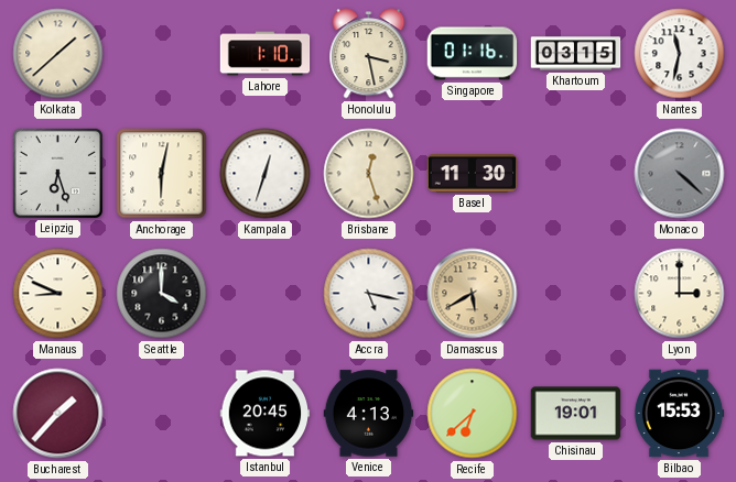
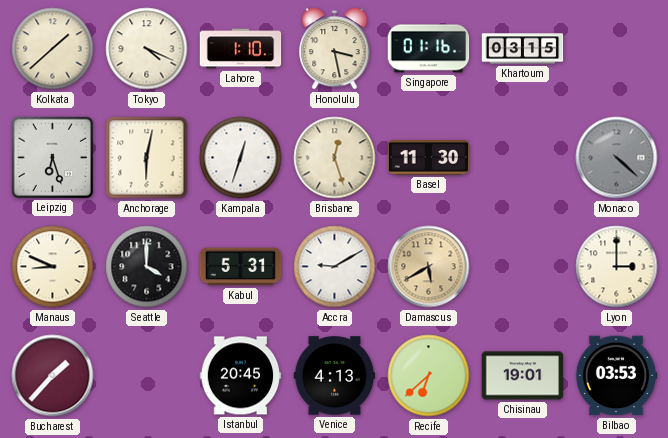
Tokyo: none -> 4:19
Nantes: 11:32 -> none
Kabul: none -> 5:31
Accra: 5:17 -> 9:10
Bilbao: 15:53 -> 03:53
